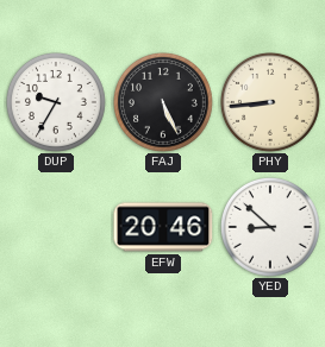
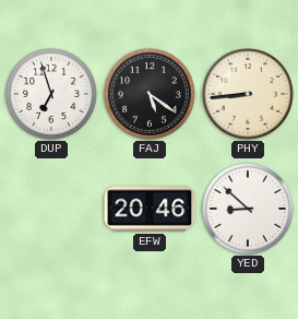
DUP: 9:35 -> 6:57
FAJ: 5:26 -> 5:21
